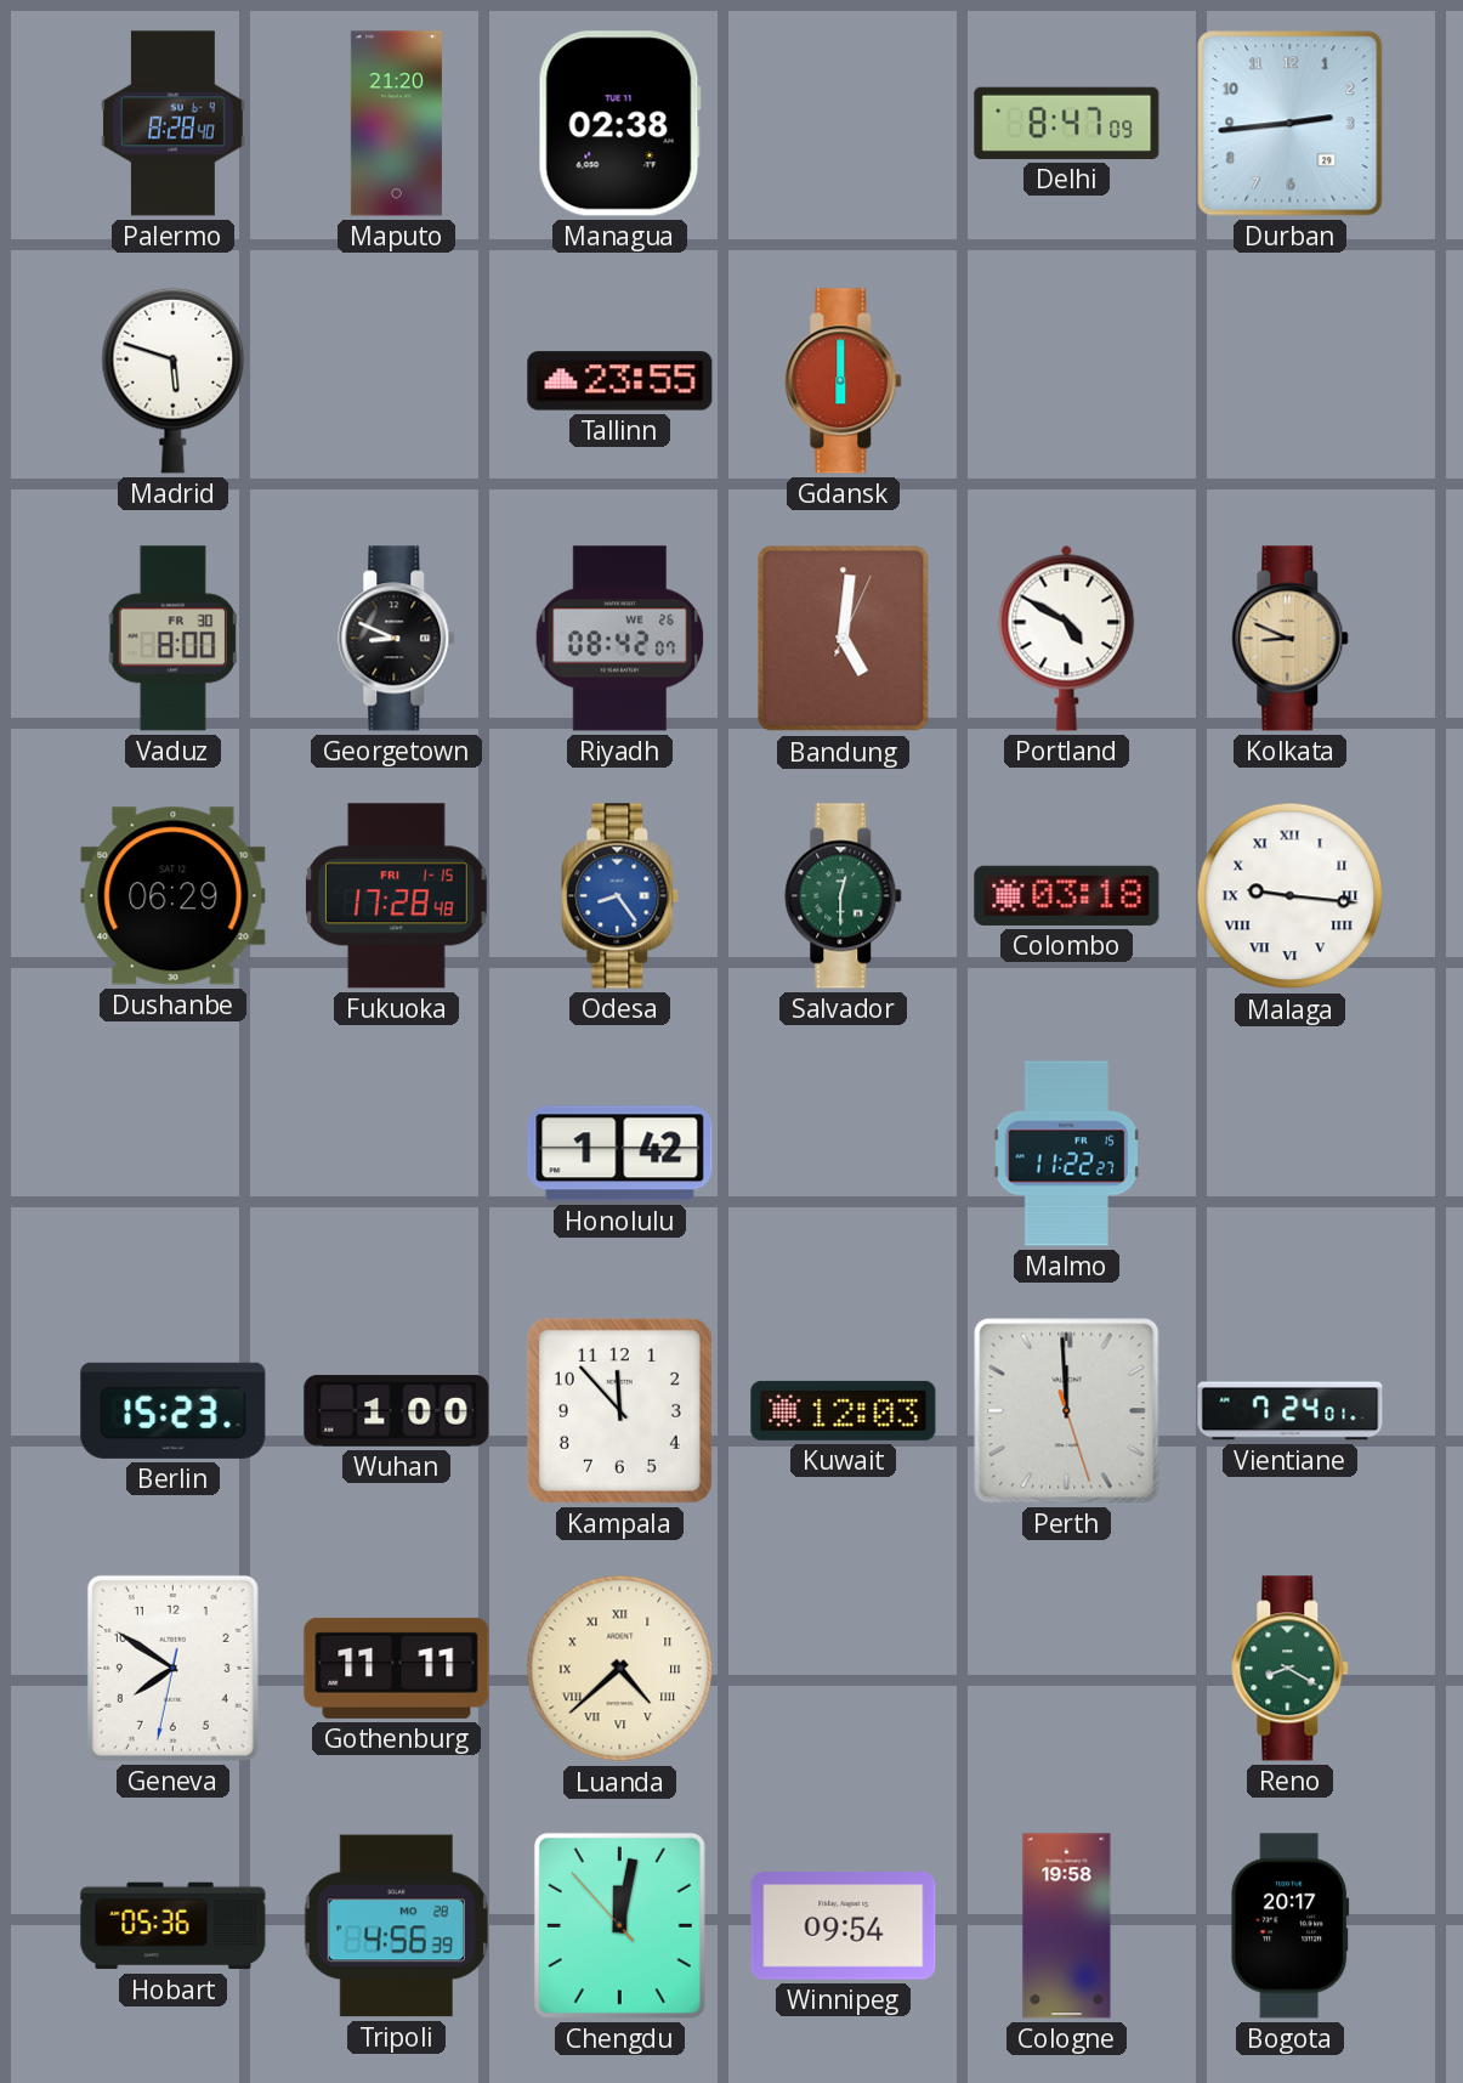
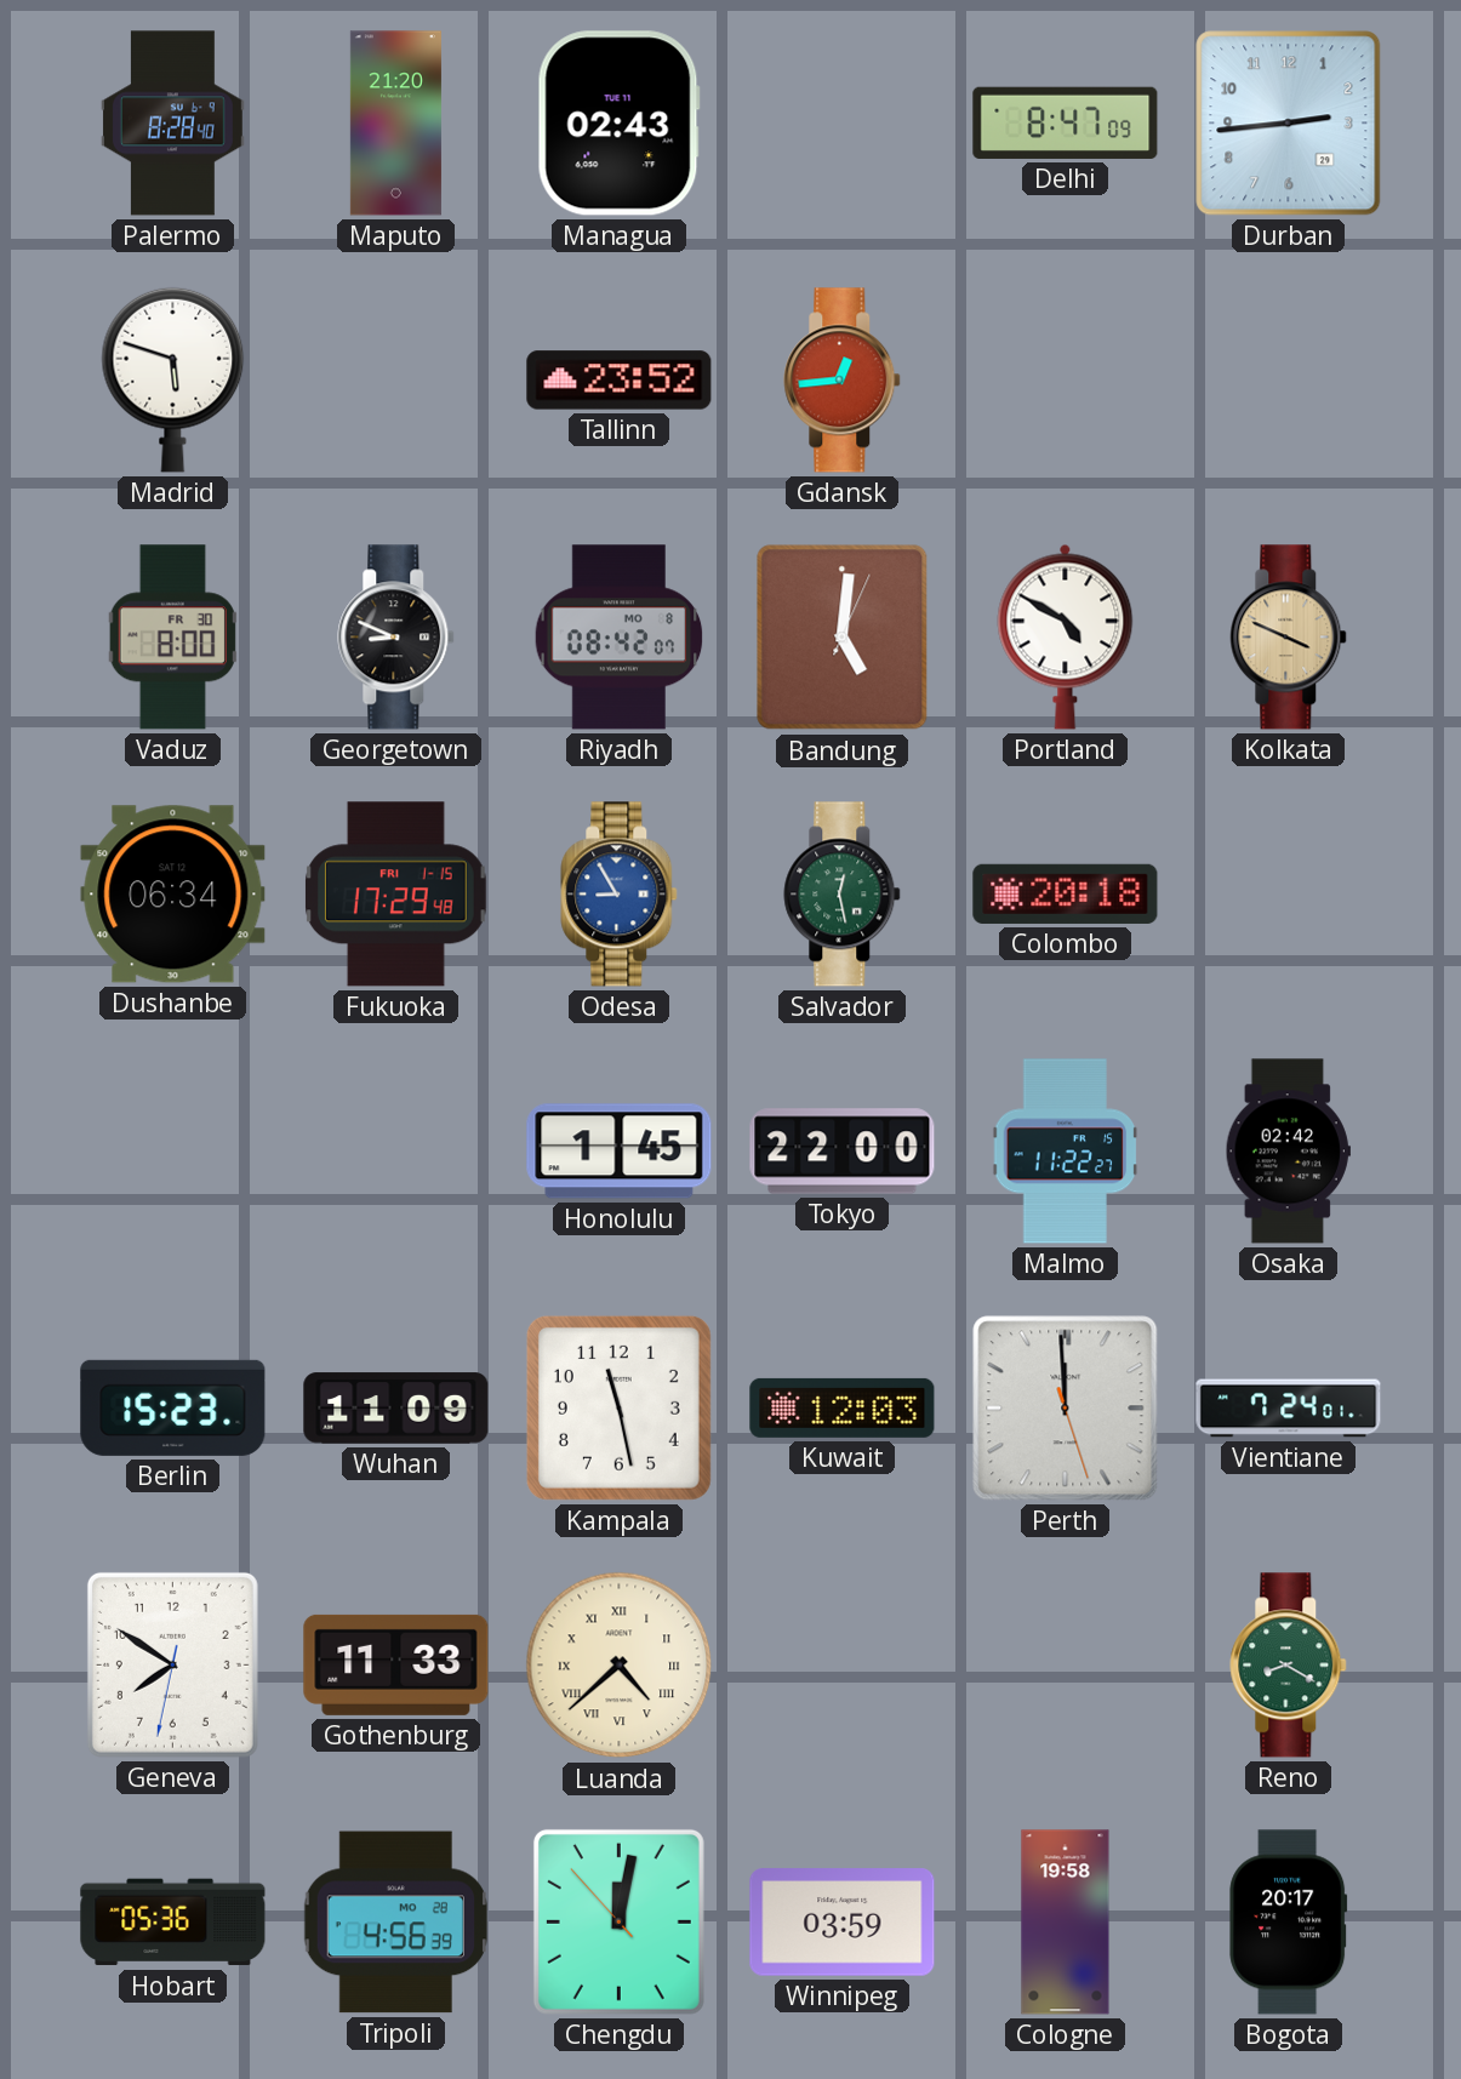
Managua: 02:38 -> 02:43
Tallinn: 23:55 -> 23:52
Gdansk: 6:00 -> 12:44
Riyadh date: WE 26 -> MO 8
Kolkata: 8:49 -> 3:49
Dushanbe: 06:29 -> 06:34
Fukuoka: 17:28 -> 17:29
Odesa: 8:24 -> 8:55
Salvador: 12:30 -> 12:28
Colombo: 03:18 -> 20:18
Malaga: 9:16 -> none
Honolulu: 1:42 -> 1:45
Tokyo: none -> 22:00
Osaka: none -> 02:42
Wuhan: 1:00 -> 11:09
Kampala: 11:53 -> 11:28
Gothenburg: 11:11 -> 11:33
Winnipeg: 09:54 -> 03:59
